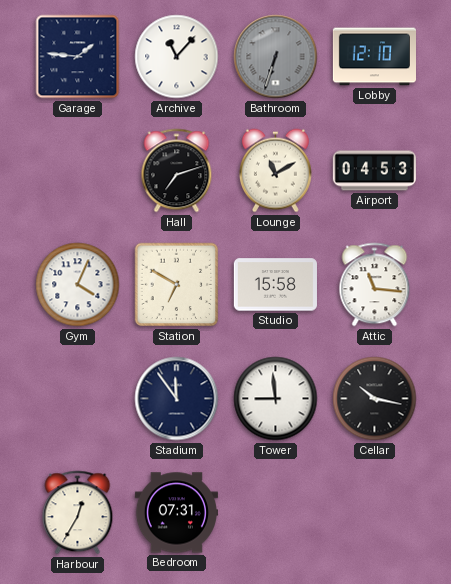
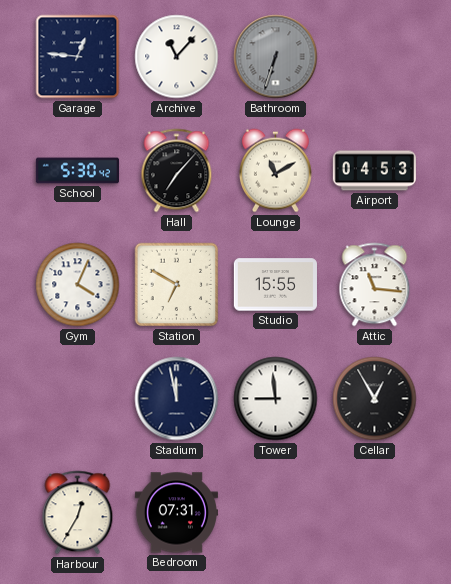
Garage: 1:46 -> 12:46
Lobby: 12:10 -> none
School: none -> 5:30
Hall: 7:12 -> 7:07
Studio: 15:58 -> 15:55
Stadium: 11:54 -> 11:58
Cellar: 10:17 -> 12:55
